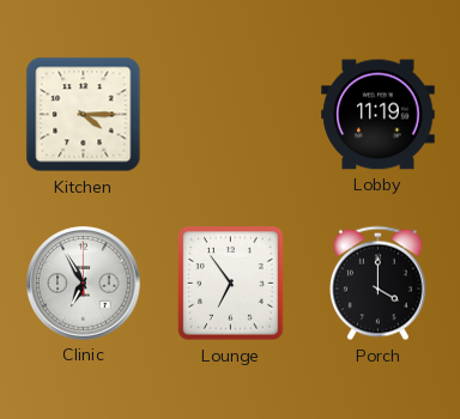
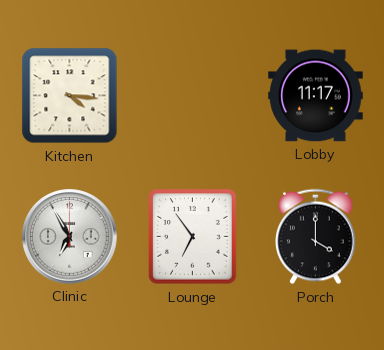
Kitchen: 4:15 -> 4:16
Lobby: 11:19 -> 11:17
